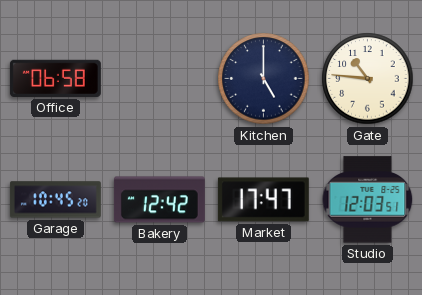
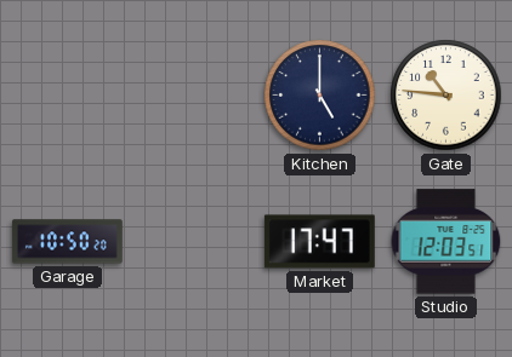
Office: 06:58 -> none
Garage: 10:45 -> 10:50
Bakery: 12:42 -> none
